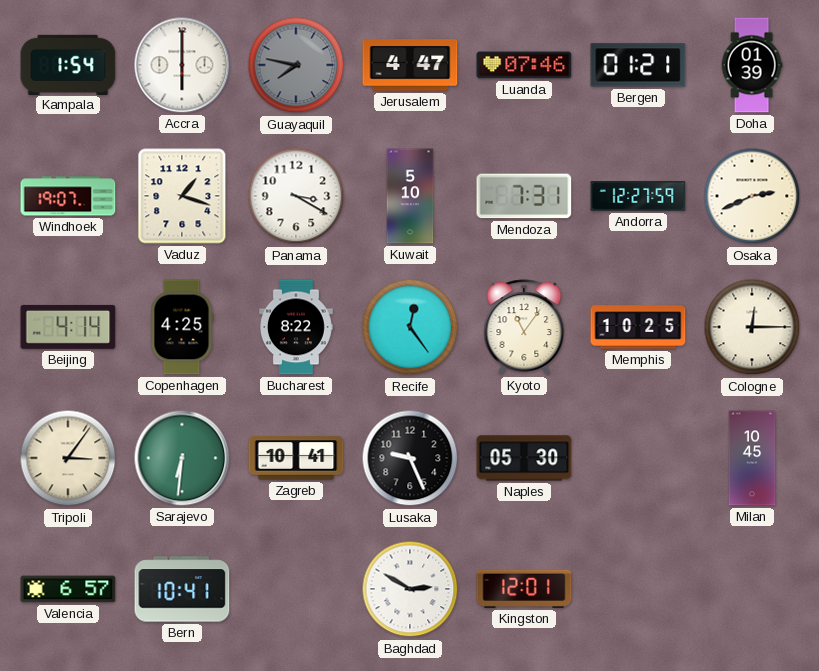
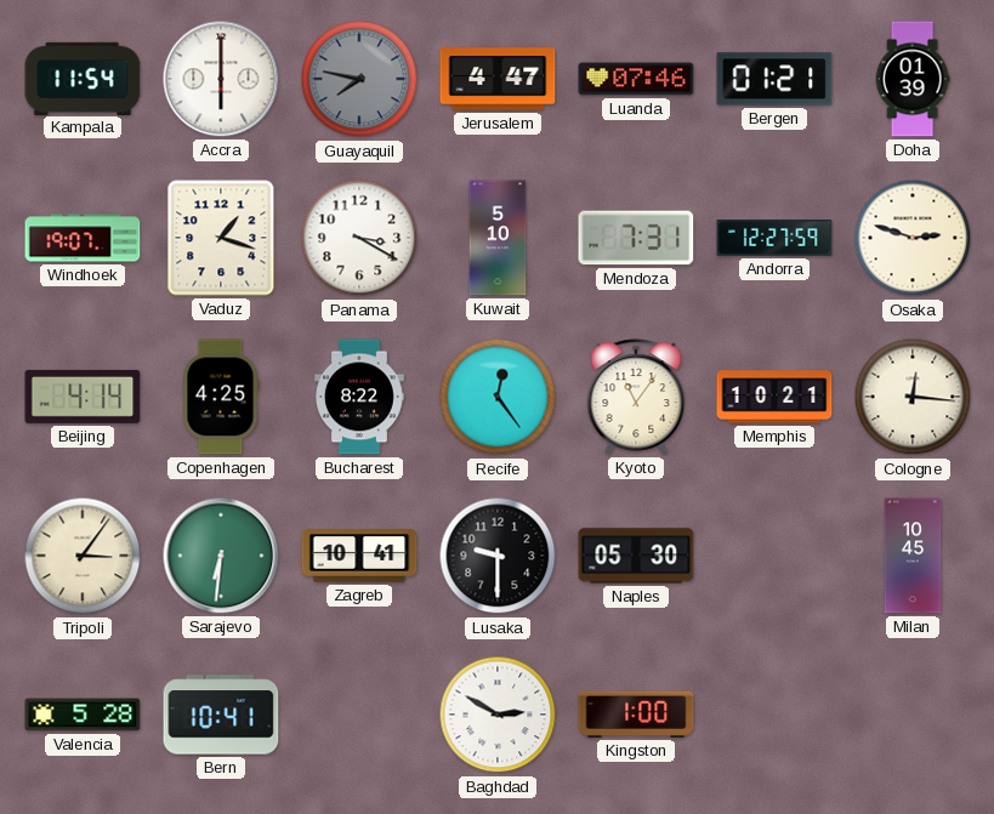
Kampala: 1:54 -> 11:54
Osaka: 2:41 -> 2:48
Memphis: 10:25 -> 10:21
Cologne: 12:15 -> 12:16
Lusaka: 9:26 -> 9:30
Valencia: 6:57 -> 5:28
Kingston: 12:01 -> 1:00
